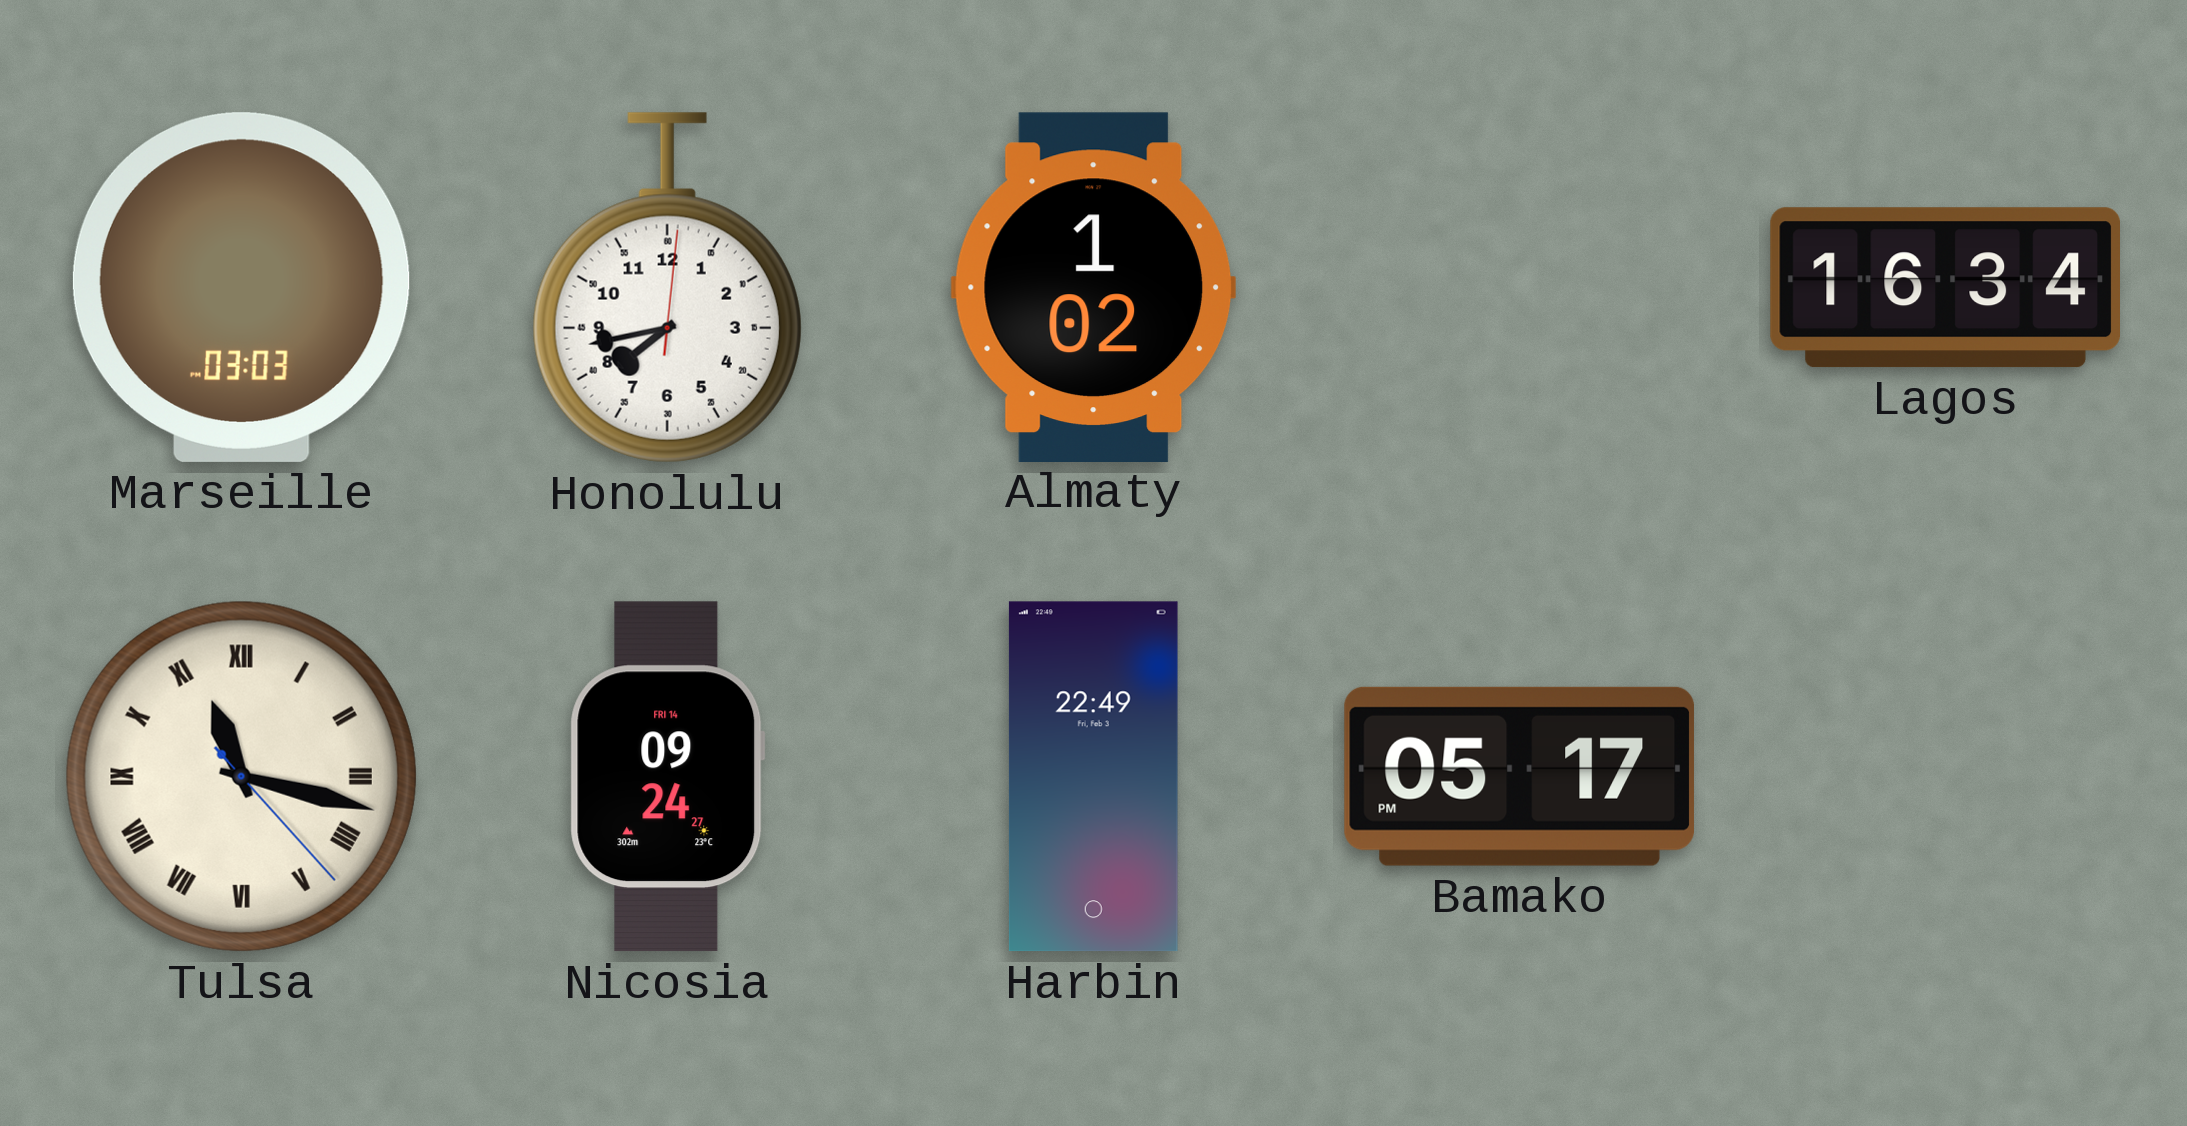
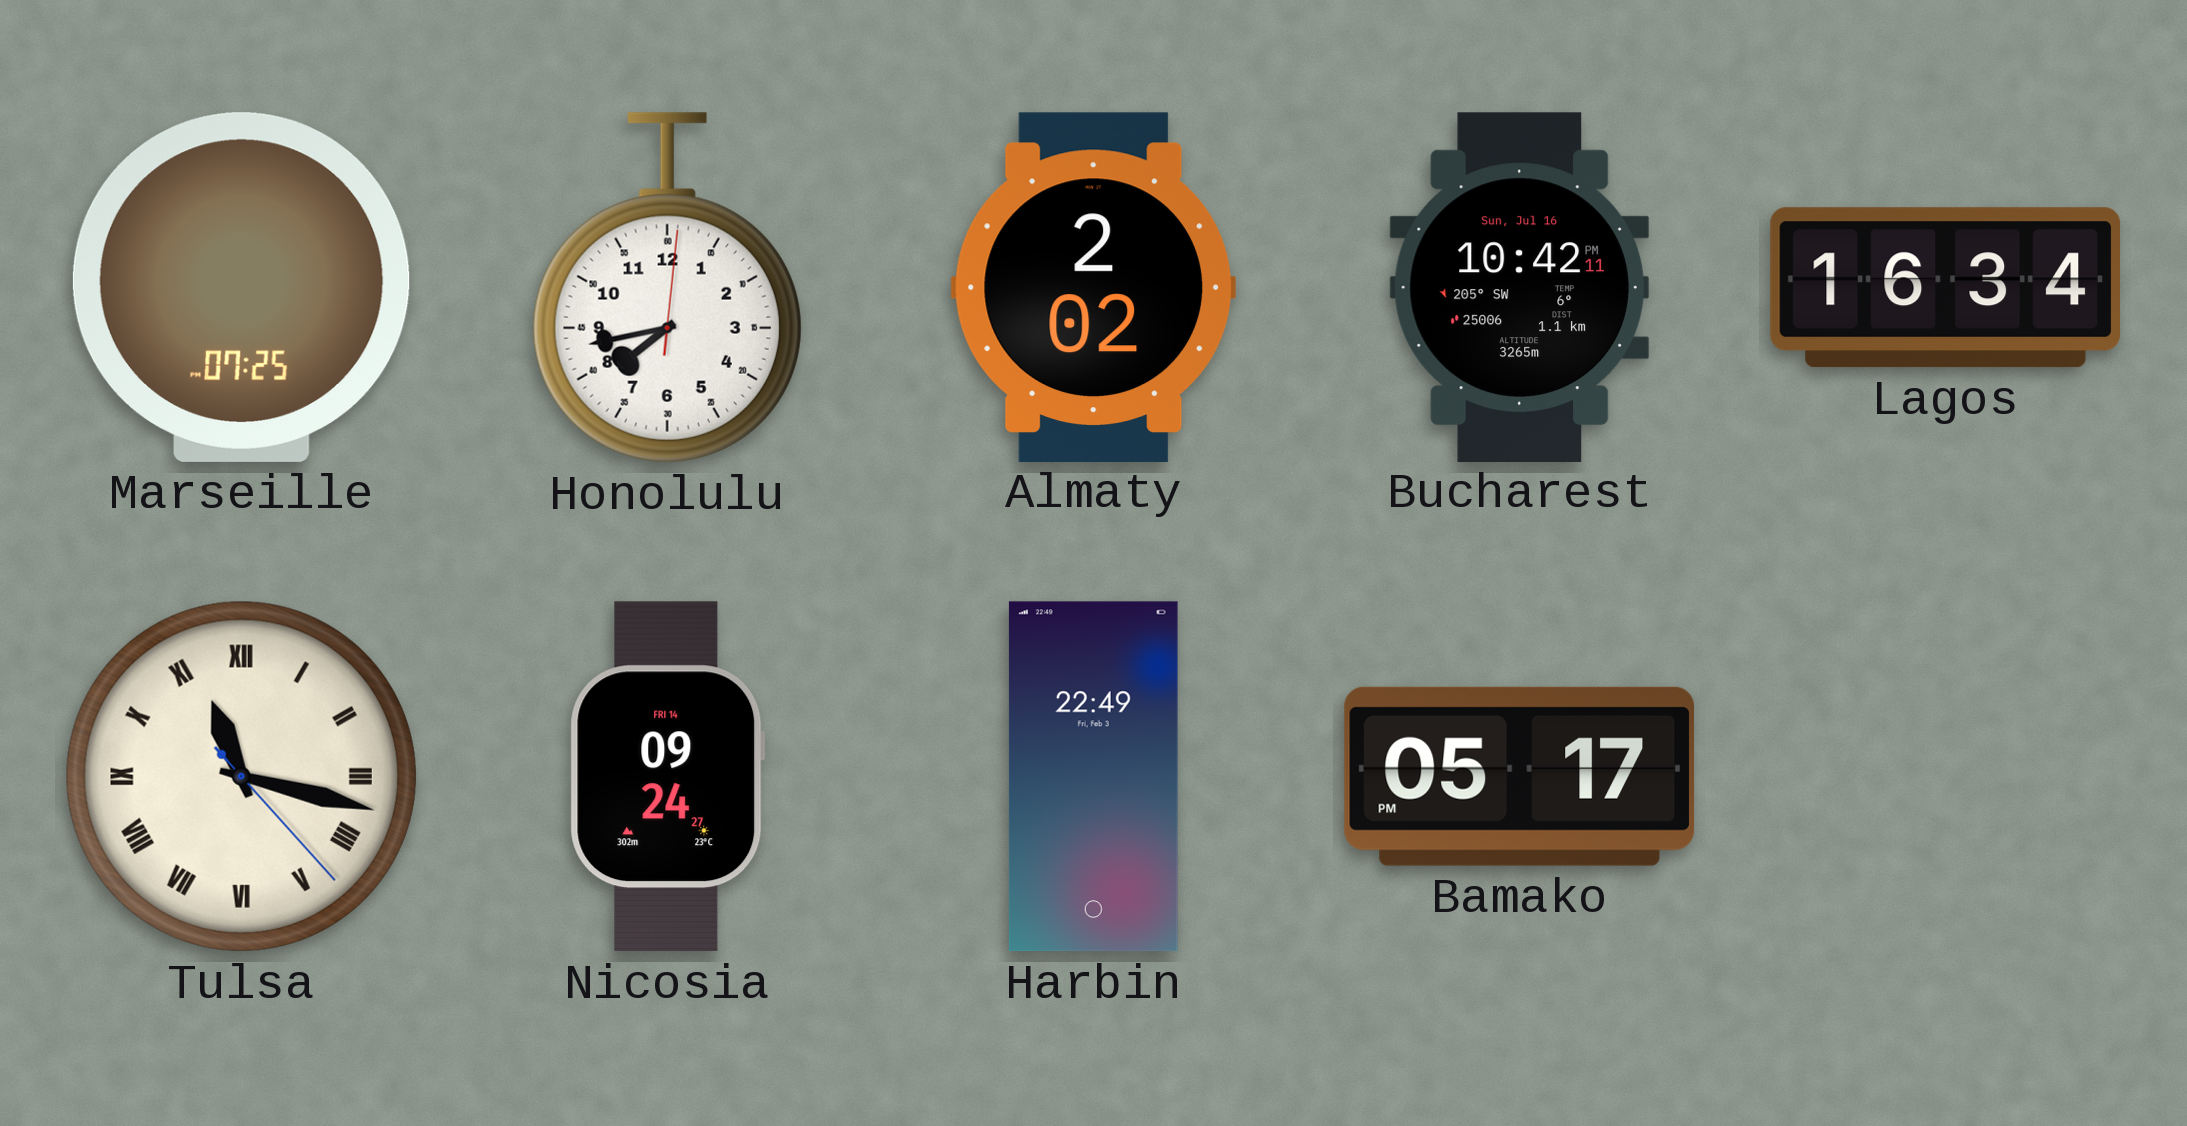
Marseille: 03:03 -> 07:25
Almaty: 1:02 -> 2:02
Bucharest: none -> 10:42
